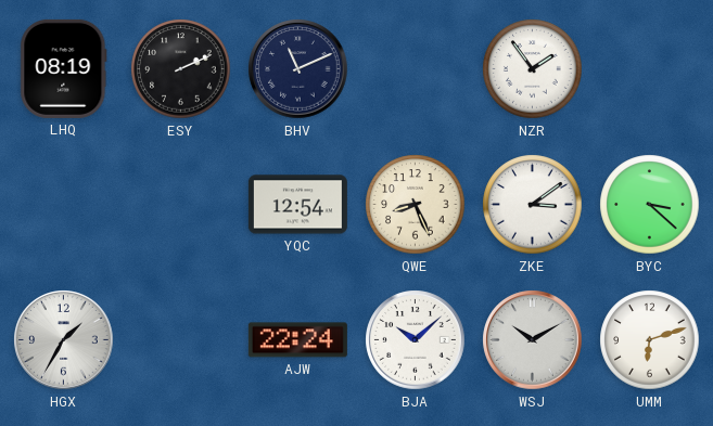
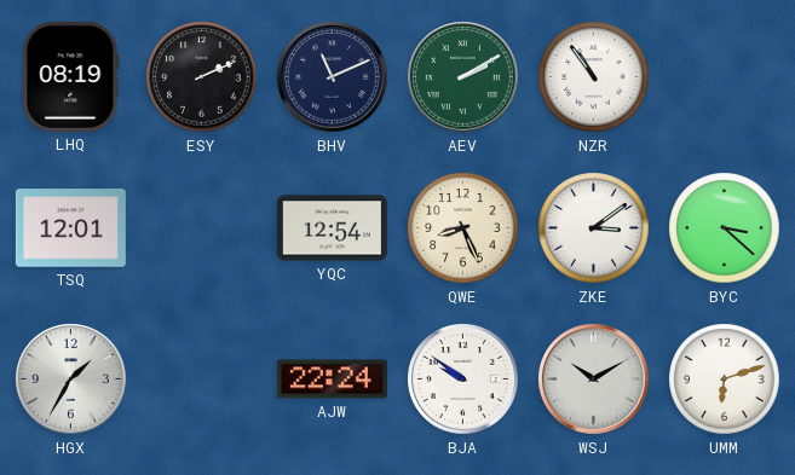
AEV: none -> 2:10
NZR: 1:54 -> 10:54
TSQ: none -> 12:01
BJA: 10:08 -> 9:51
